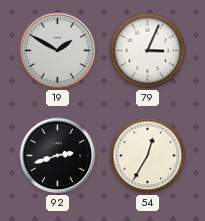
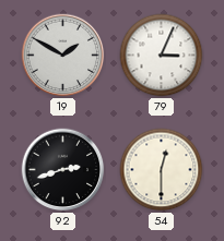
54: 12:35 -> 12:30
